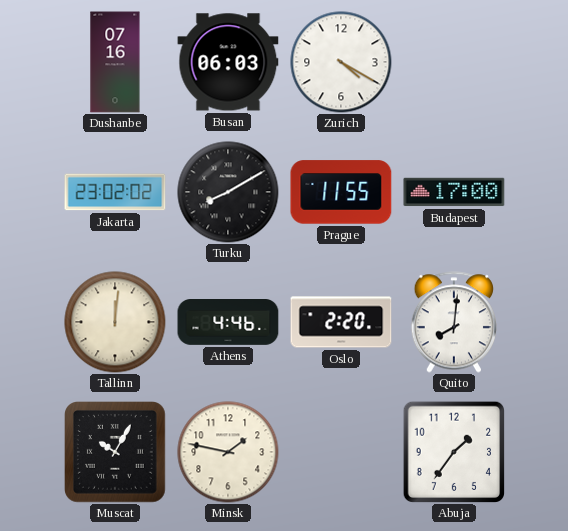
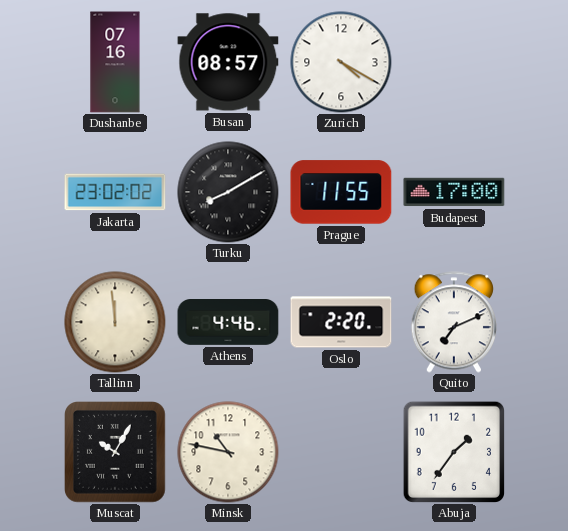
Busan: 06:03 -> 08:57
Tallinn: 12:01 -> 11:59
Quito: 8:01 -> 7:11
Minsk: 1:47 -> 10:47
